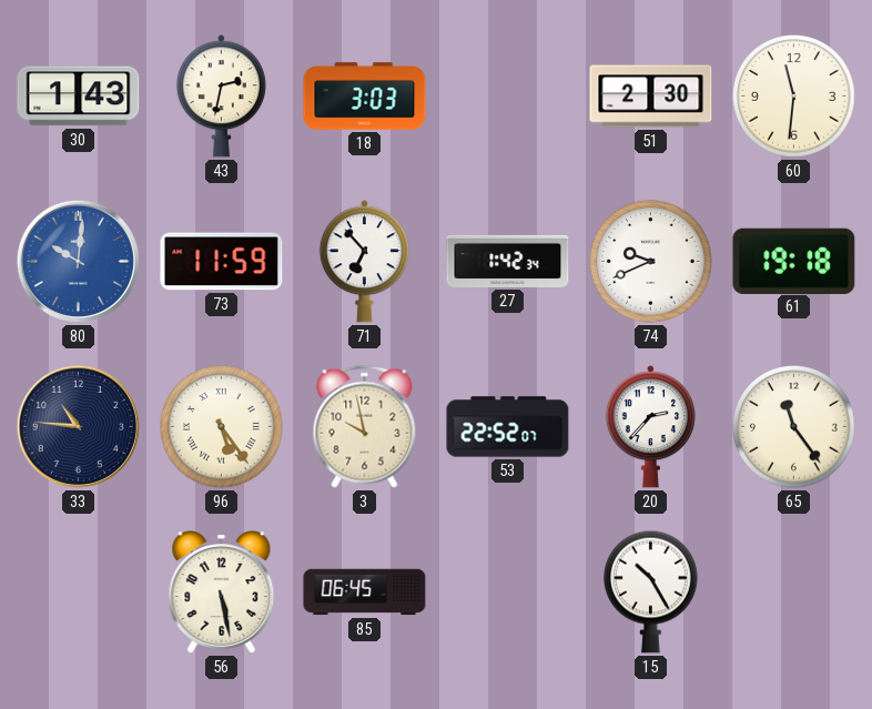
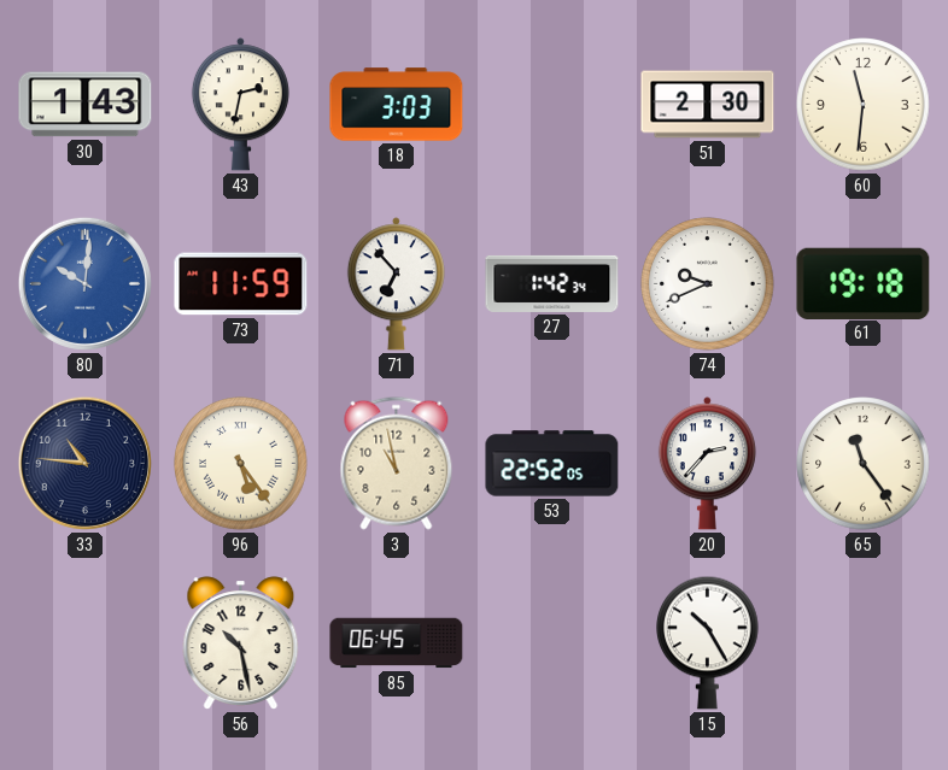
3: 9:58 -> 10:58
53: 22:52:07 -> 22:52:05
56: 5:28 -> 10:28
